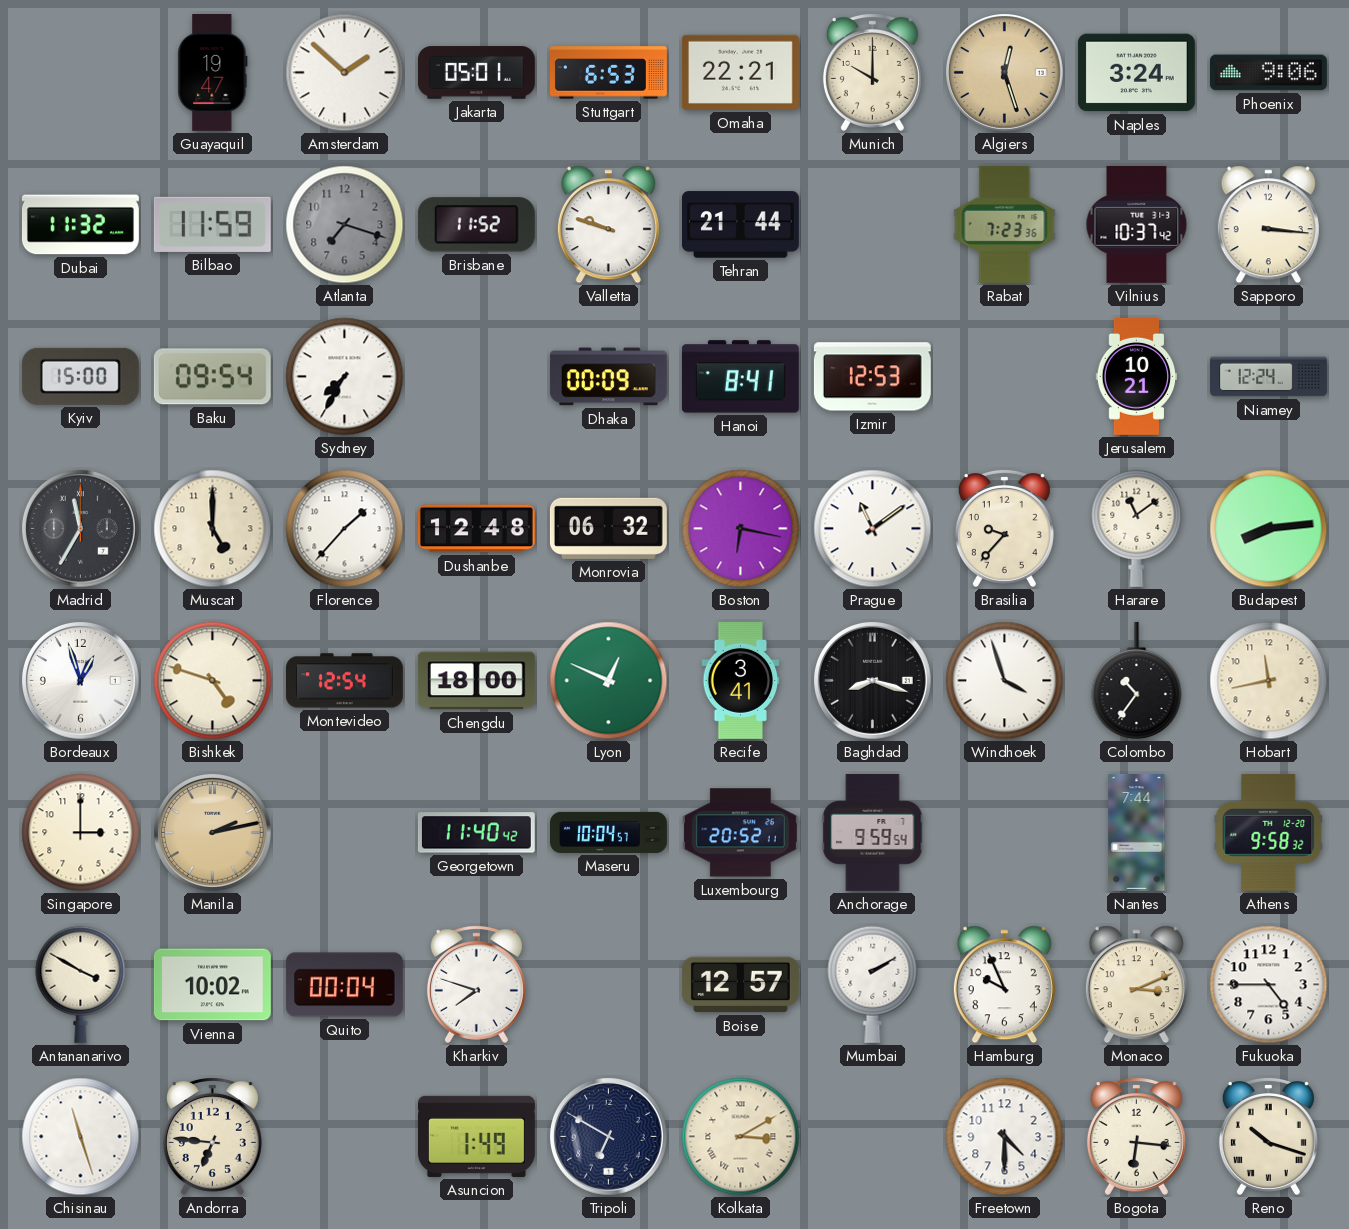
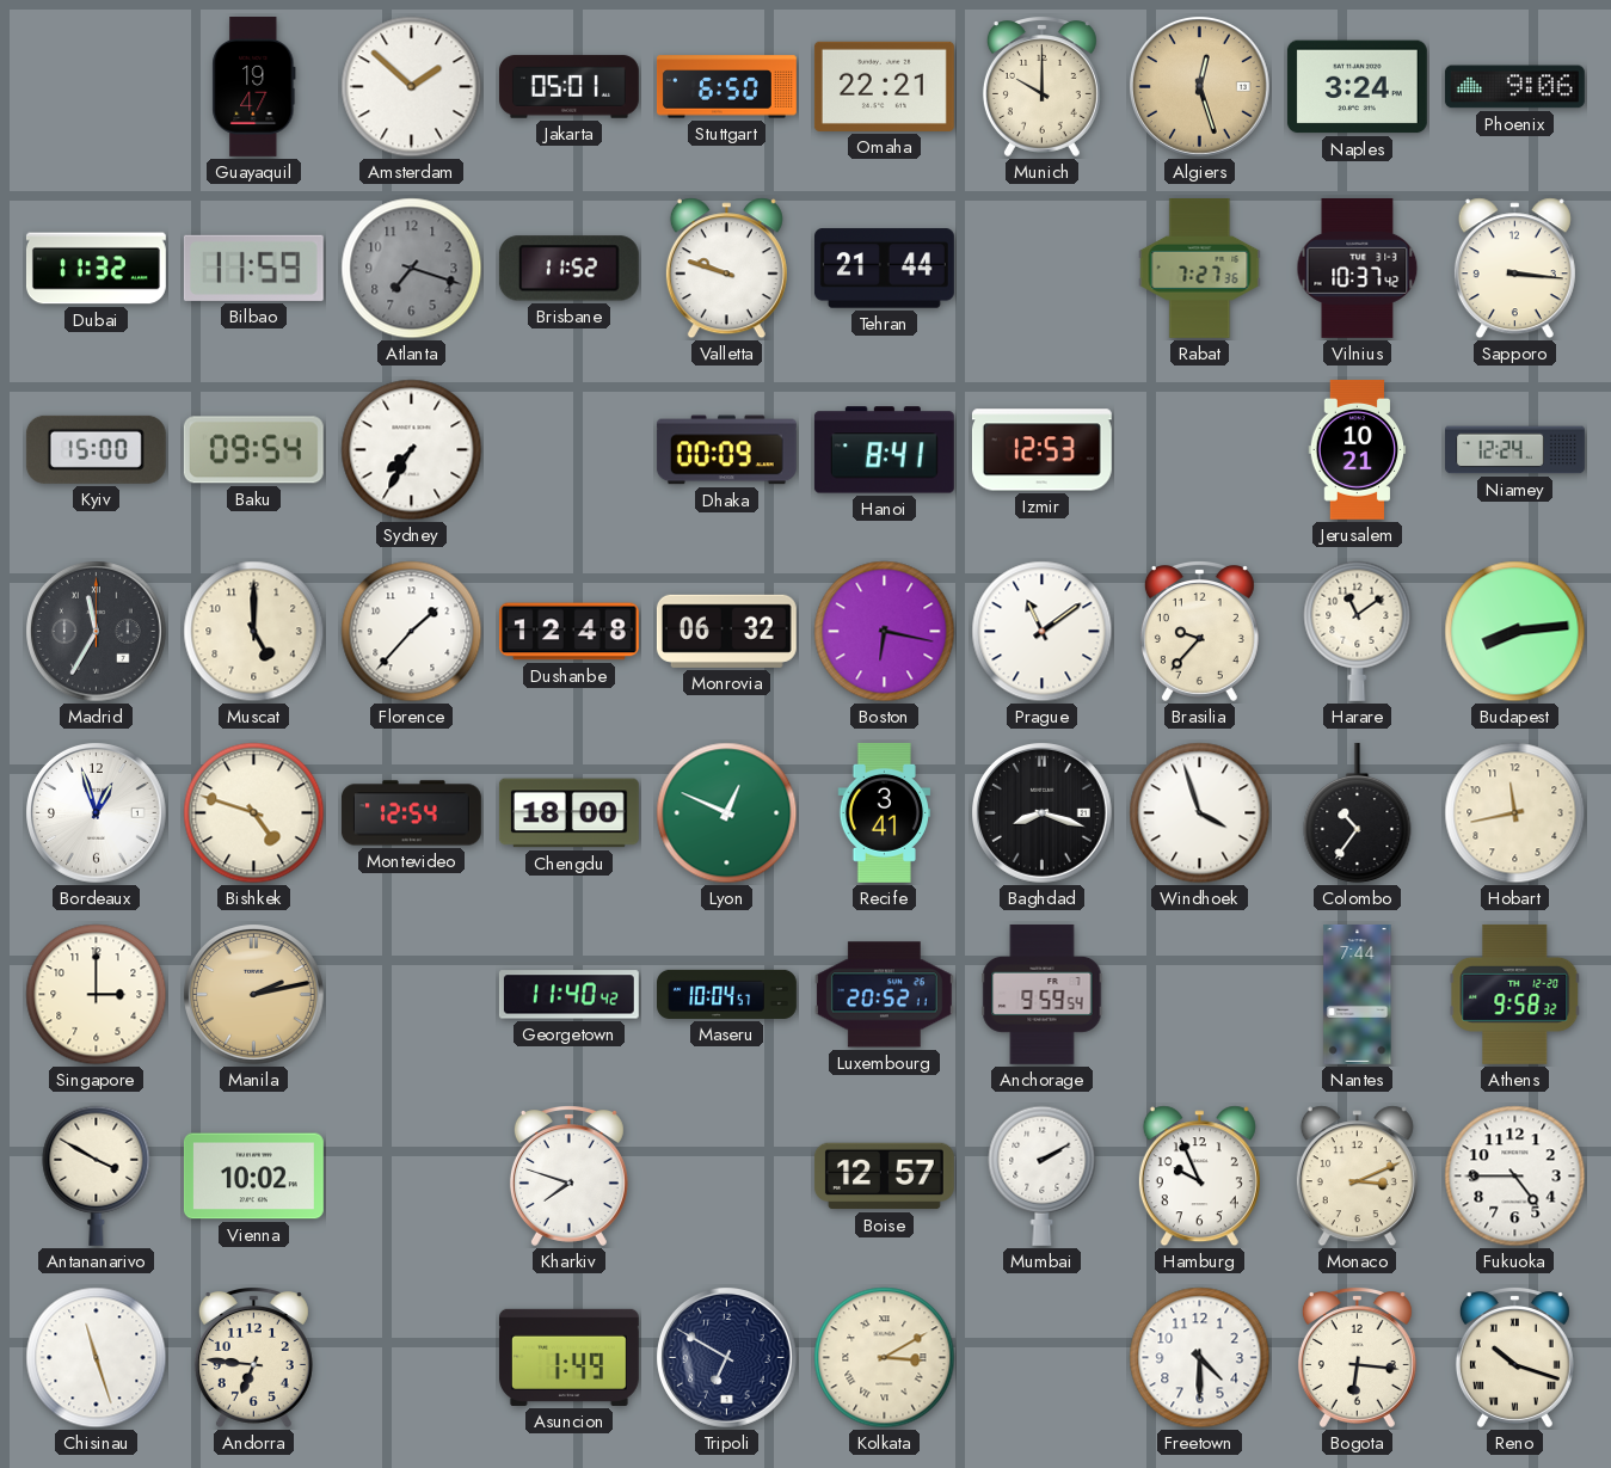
Stuttgart: 6:53 -> 6:50
Rabat: 7:23 -> 7:27
Quito: 00:04 -> none
